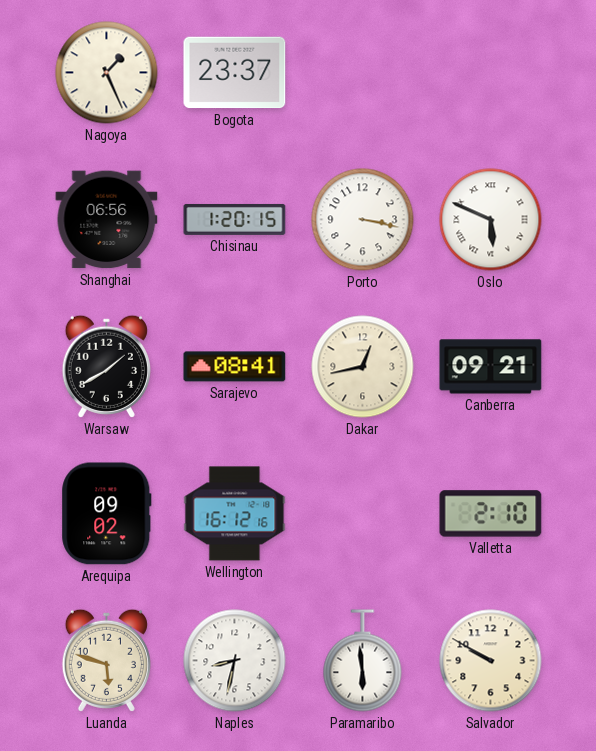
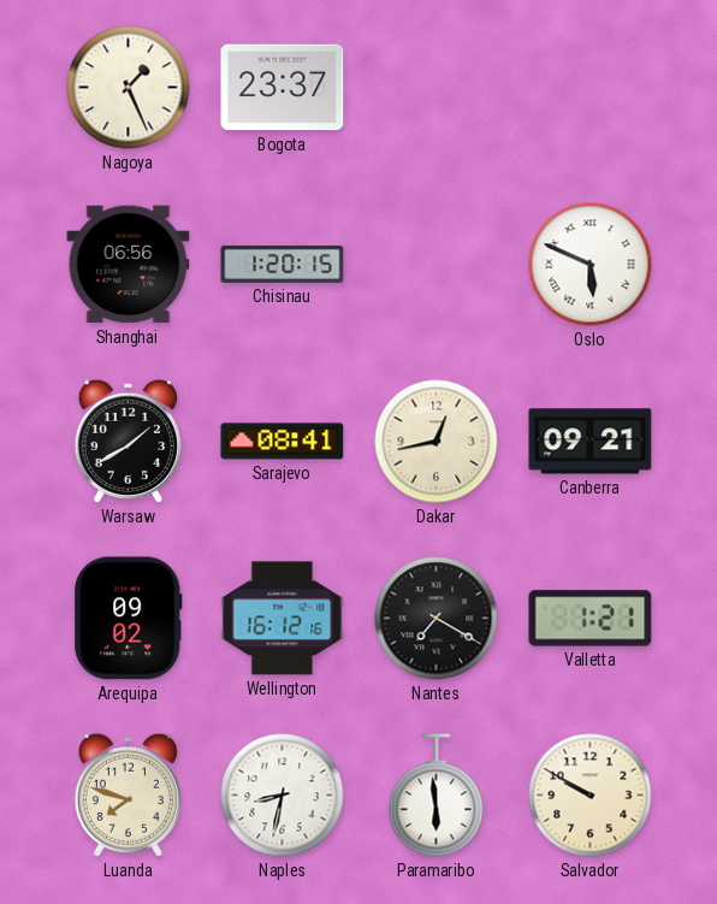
Porto: 3:17 -> none
Nantes: none -> 7:20
Valletta: 2:10 -> 1:21
Luanda: 5:48 -> 7:48
